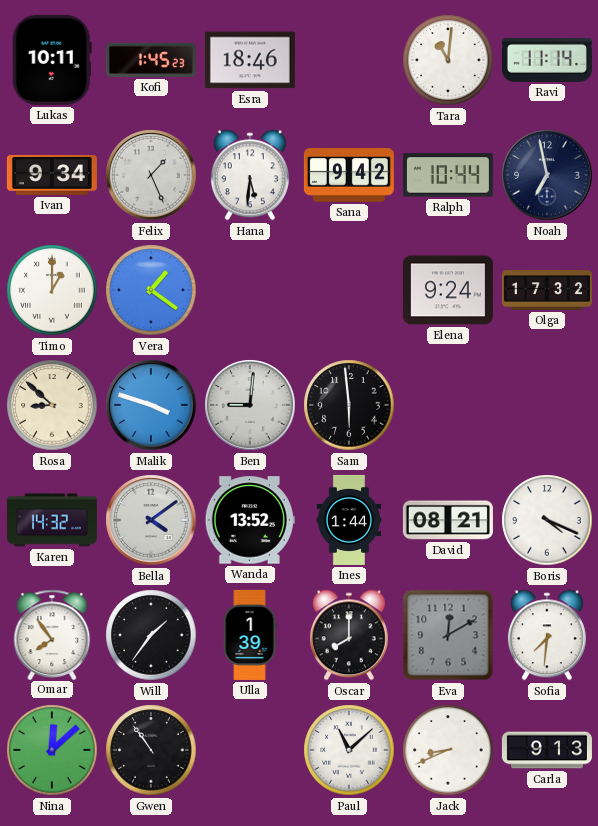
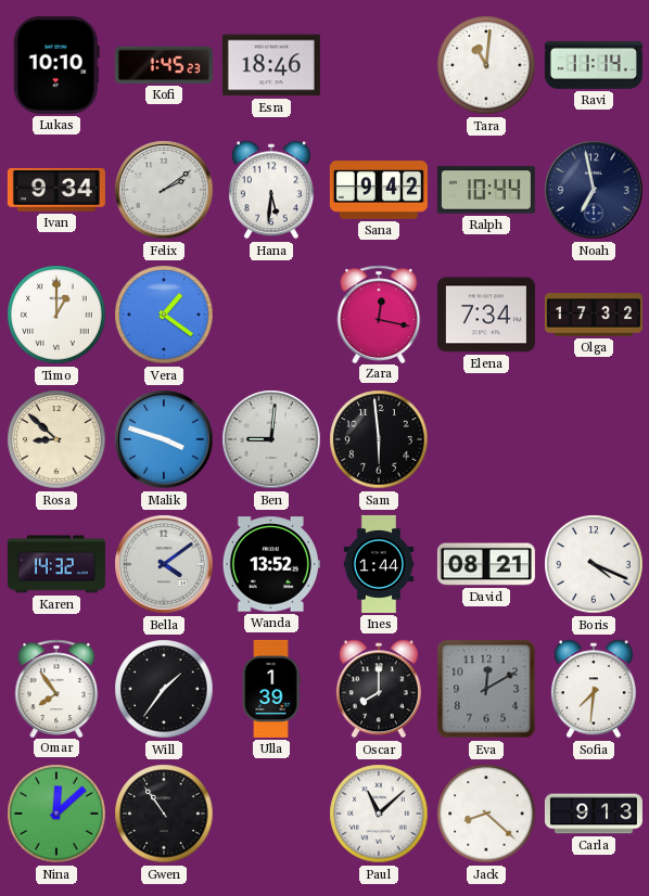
Lukas: 10:11 -> 10:10
Felix: 1:26 -> 2:09
Zara: none -> 12:17
Elena: 9:24 -> 7:34
Jack: 8:41 -> 8:22
